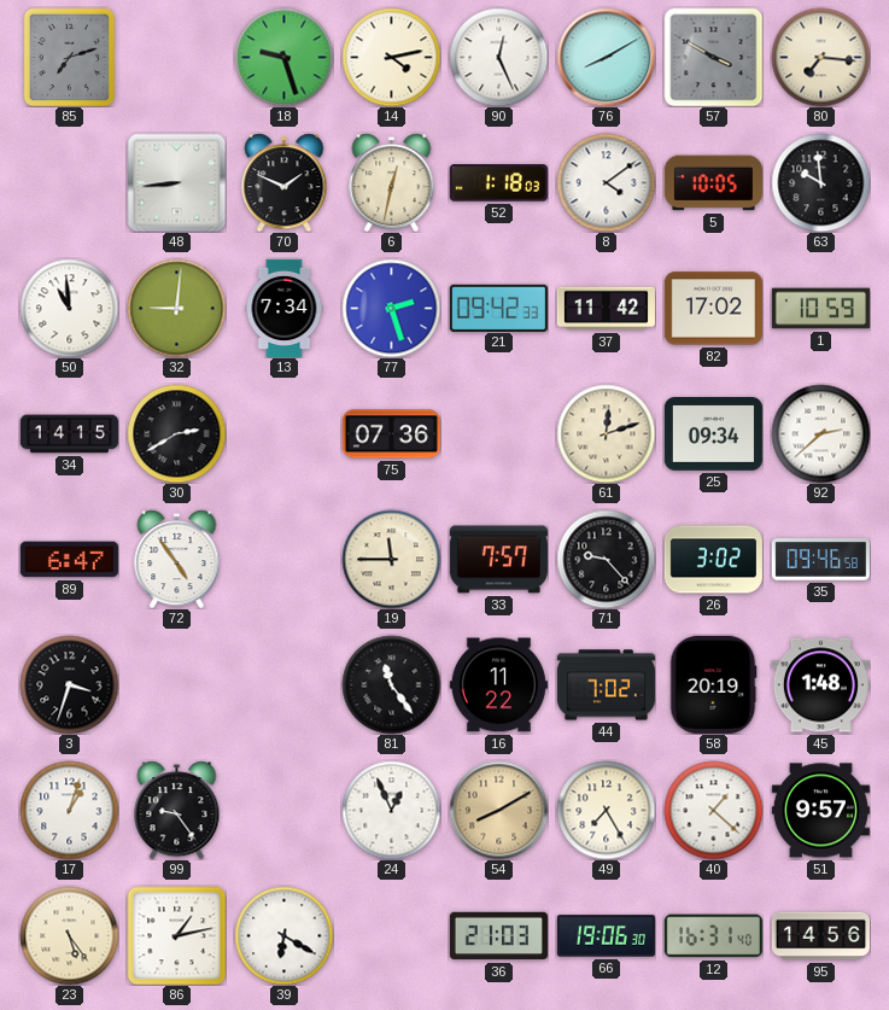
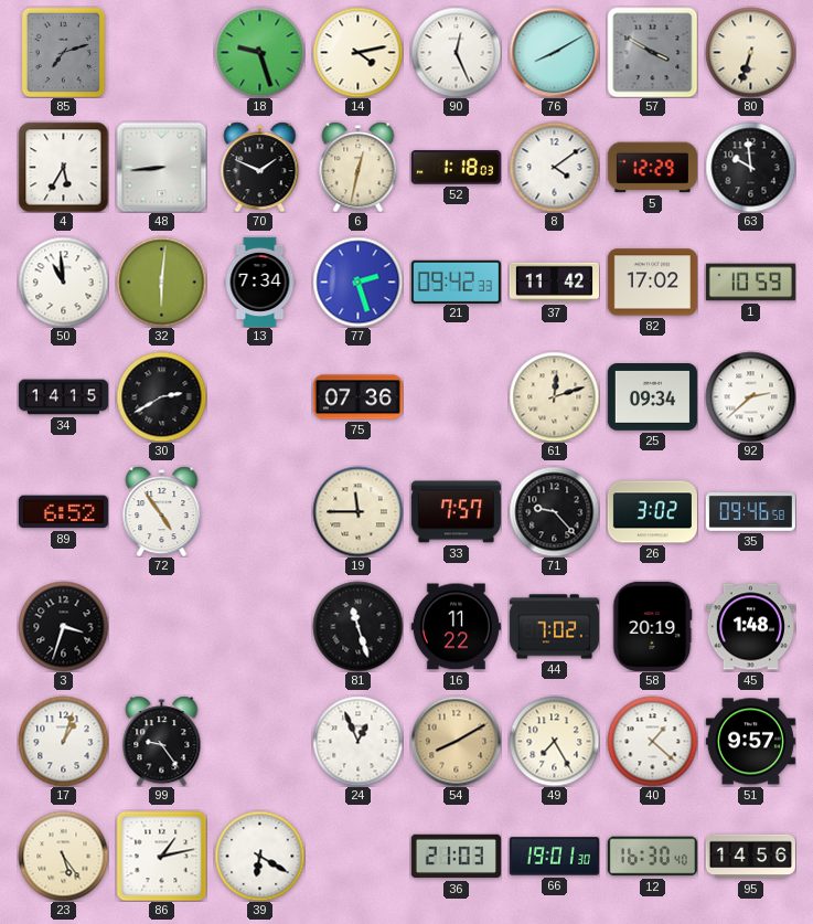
80: 7:16 -> 6:33
4: none -> 5:35
5: 10:05 -> 12:29
32: 9:01 -> 6:01
89: 6:47 -> 6:52
81: 11:24 -> 11:27
66: 19:06 -> 19:01
12: 16:31 -> 16:30
